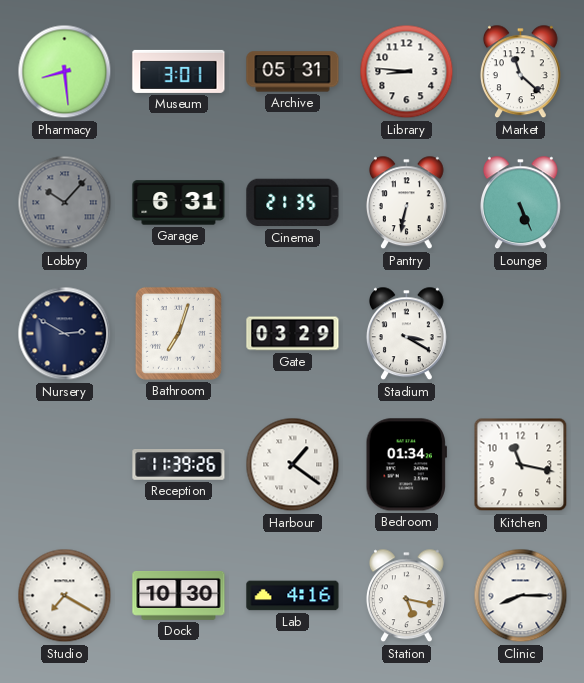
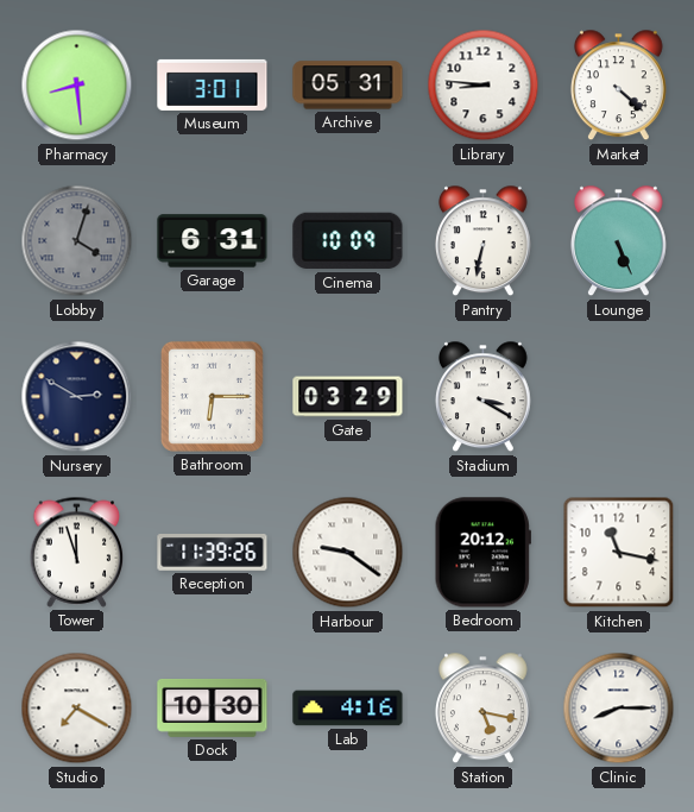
Market: 11:22 -> 4:22
Lobby: 10:07 -> 4:03
Cinema: 21:35 -> 10:09
Bathroom: 7:03 -> 6:15
Tower: none -> 11:57
Harbour: 1:21 -> 9:21
Bedroom: 01:34 -> 20:12
